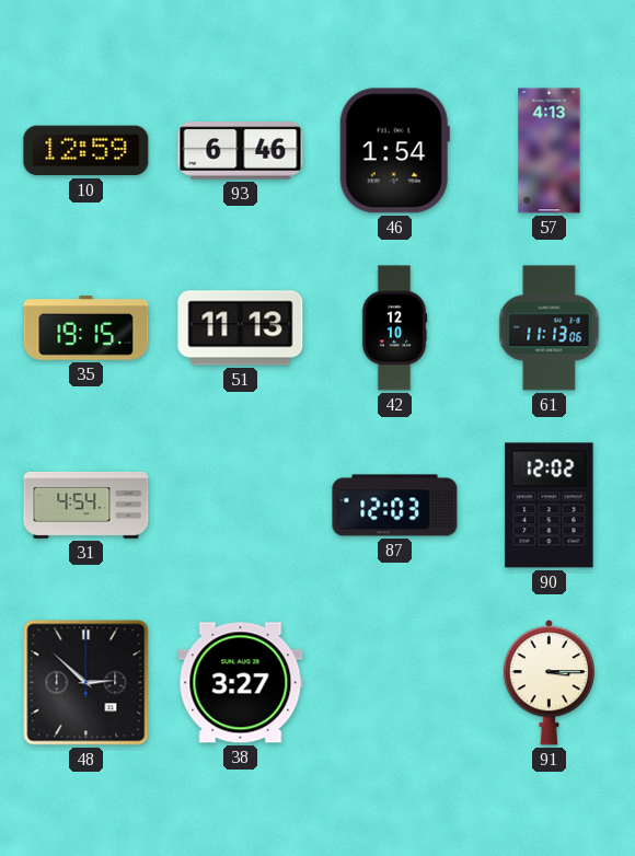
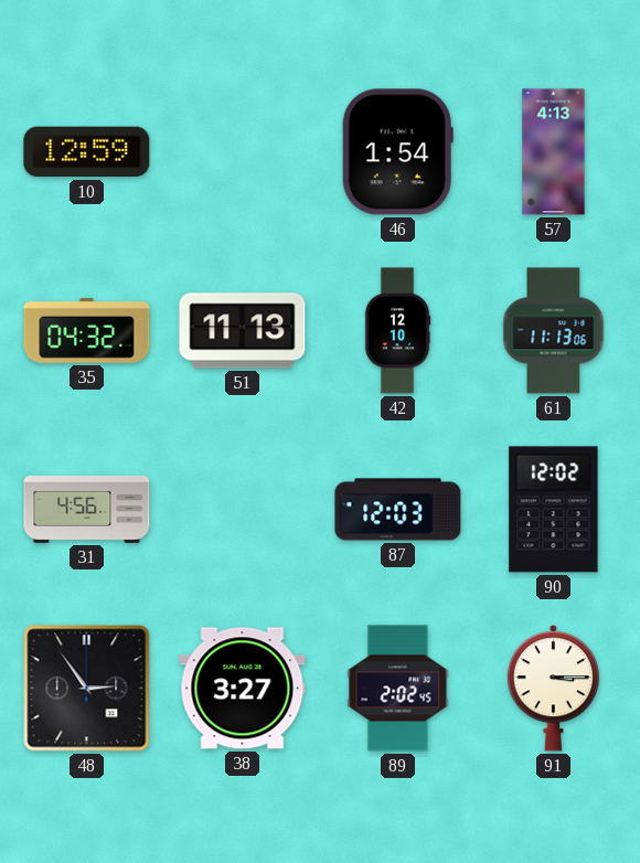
93: 6:46 -> none
35: 19:15 -> 04:32
31: 4:54 -> 4:56
48: 2:52 -> 2:54
89: none -> 2:02
